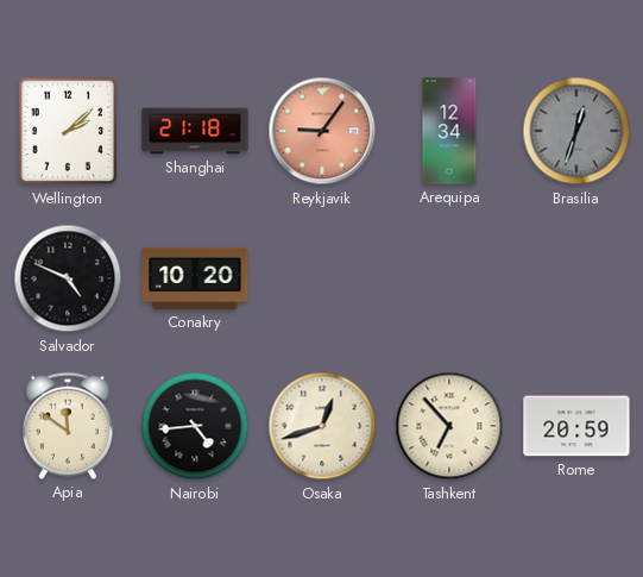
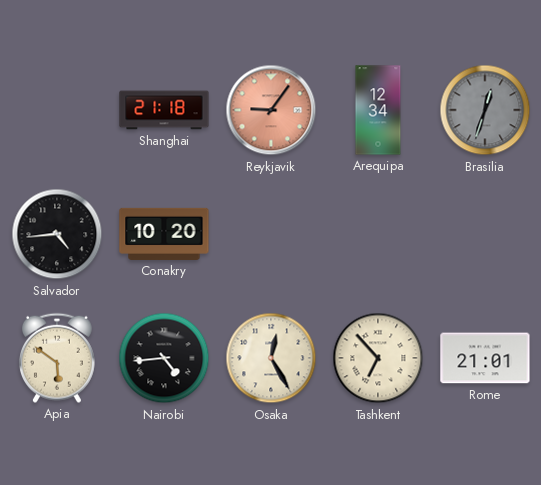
Wellington: 2:08 -> none
Salvador: 4:49 -> 4:44
Apia: 11:51 -> 5:51
Osaka: 12:42 -> 12:25
Rome: 20:59 -> 21:01
